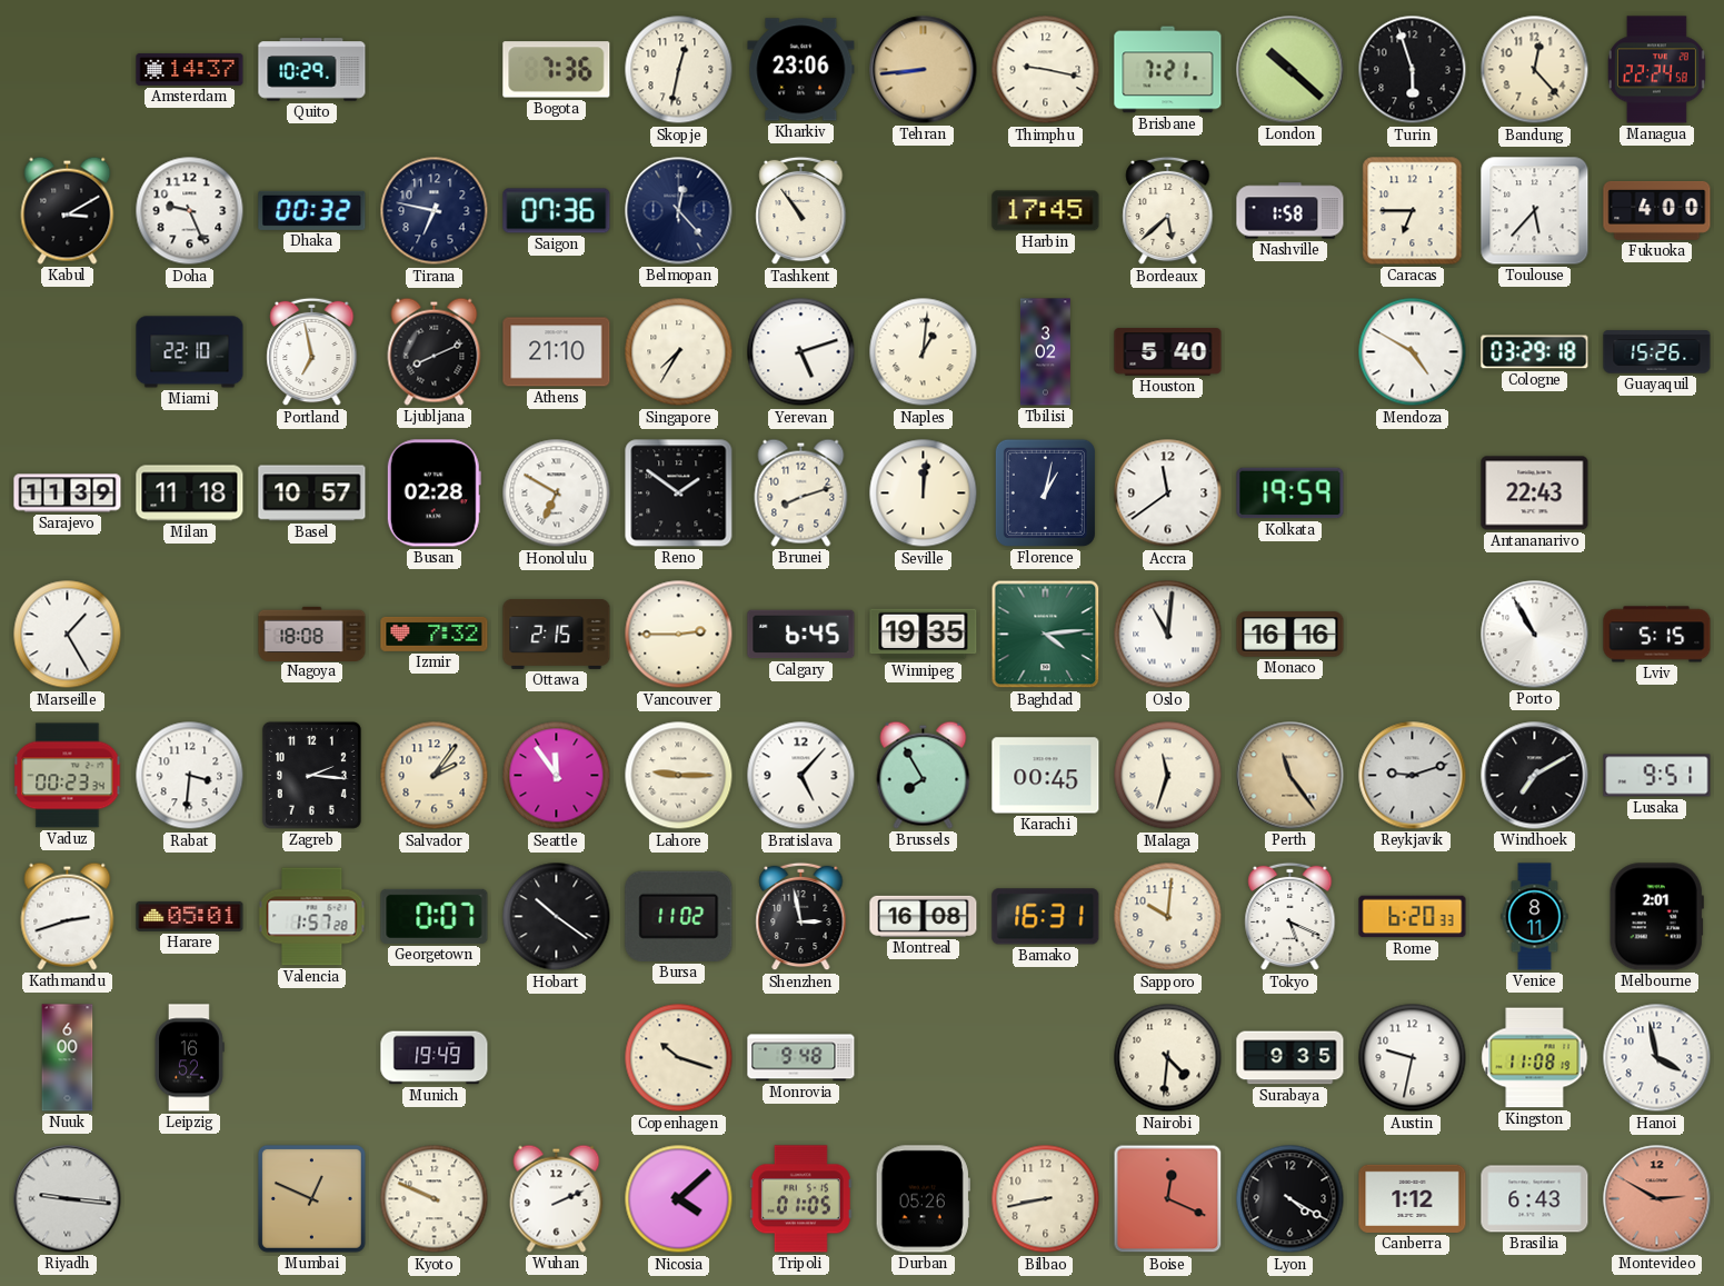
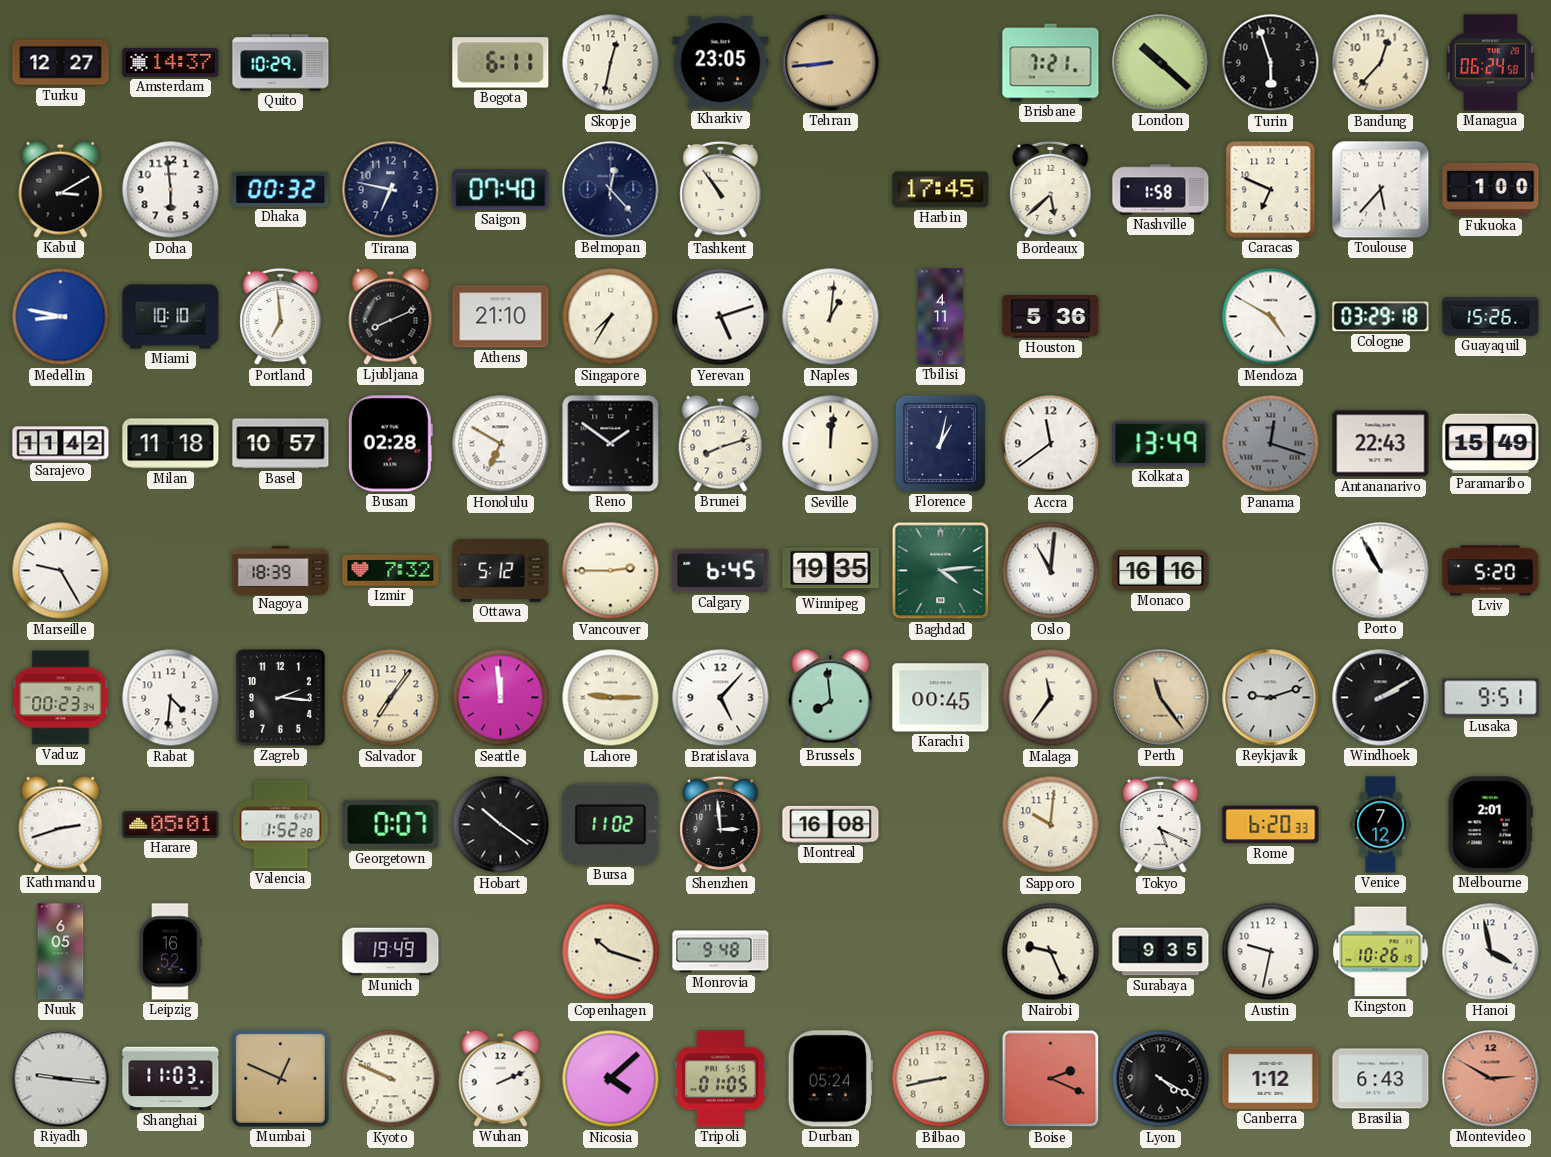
Turku: none -> 12:27
Bogota: 7:36 -> 6:11
Kharkiv: 23:06 -> 23:05
Thimphu: 9:17 -> none
Bandung: 12:23 -> 12:37
Managua: 22:24 -> 06:24
Doha: 9:26 -> 5:59
Saigon: 07:36 -> 07:40
Caracas: 6:45 -> 6:49
Fukuoka: 4:00 -> 1:00
Medellin: none -> 8:47
Miami: 22:10 -> 10:10
Portland: 6:58 -> 6:59
Tbilisi: 3:02 -> 4:11
Houston: 5:40 -> 5:36
Sarajevo: 11:39 -> 11:42
Kolkata: 19:59 -> 13:49
Panama: none -> 12:18
Paramaribo: none -> 15:49
Marseille: 1:25 -> 9:25
Nagoya: 18:08 -> 18:39
Ottawa: 2:15 -> 5:12
Lviv: 5:15 -> 5:20
Rabat: 3:31 -> 4:31
Salvador: 2:06 -> 7:06
Seattle: 11:54 -> 11:59
Brussels: 7:55 -> 7:59
Malaga: 11:33 -> 11:36
Windhoek: 7:10 -> 2:10
Valencia: 1:57 -> 1:52
Shenzhen: 2:58 -> 2:59
Bamako: 16:31 -> none
Venice: 8:11 -> 7:12
Nuuk: 6:00 -> 6:05
Nairobi: 4:31 -> 9:26
Kingston: 11:08 -> 10:26
Shanghai: none -> 11:03
Durban: 05:26 -> 05:24
Boise: 12:19 -> 2:19
